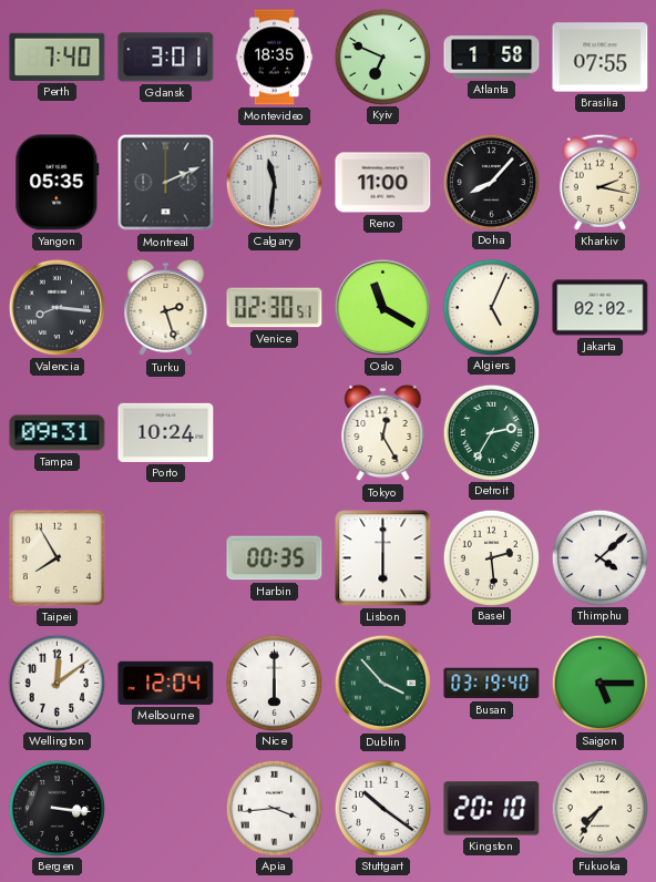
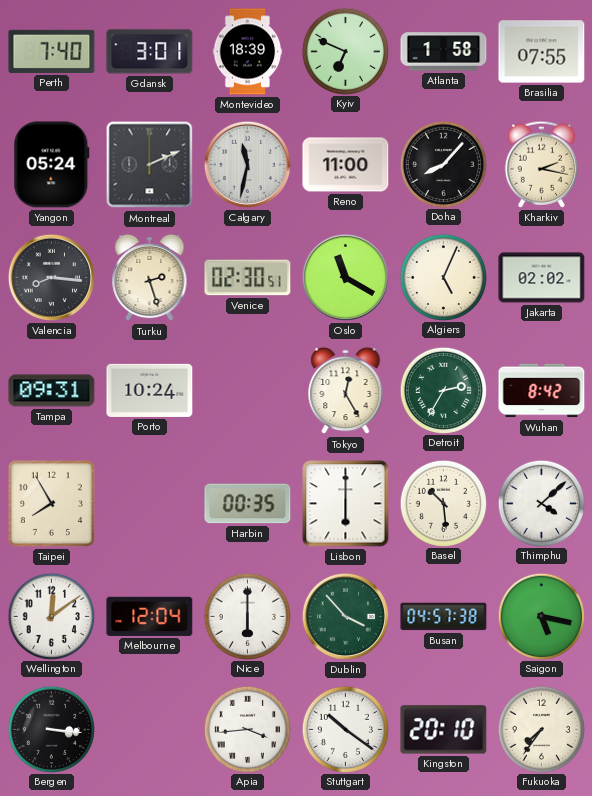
Montevideo: 18:35 -> 18:39
Yangon: 05:35 -> 05:24
Calgary: 11:31 -> 11:32
Wuhan: none -> 8:42
Basel: 2:29 -> 10:29
Busan: 03:19 -> 04:57
Saigon: 5:15 -> 5:17
